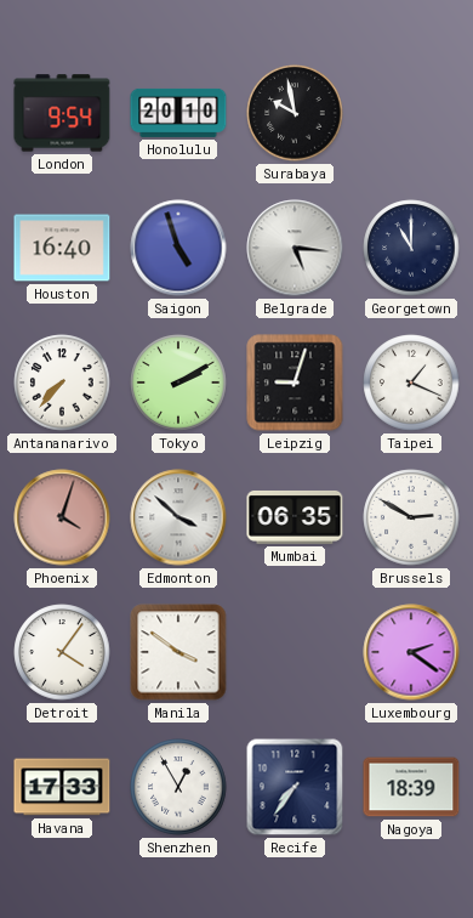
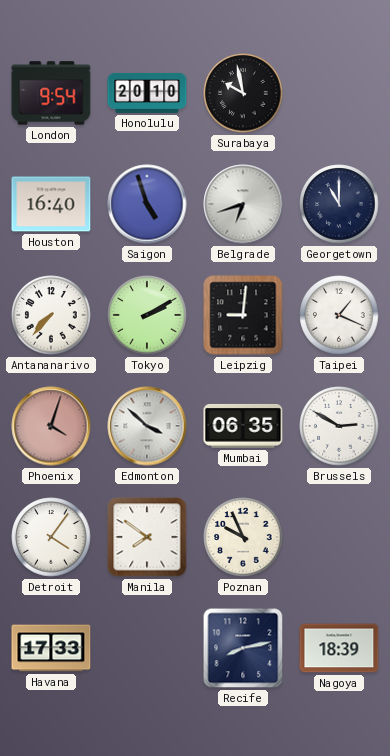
Belgrade: 5:16 -> 6:42
Leipzig: 9:03 -> 9:01
Manila: 3:51 -> 7:51
Poznan: none -> 9:56
Luxembourg: 2:21 -> none
Shenzhen: 12:55 -> none
Recife: 7:36 -> 8:13
